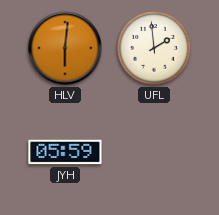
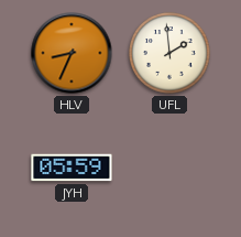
HLV: 6:01 -> 8:34
